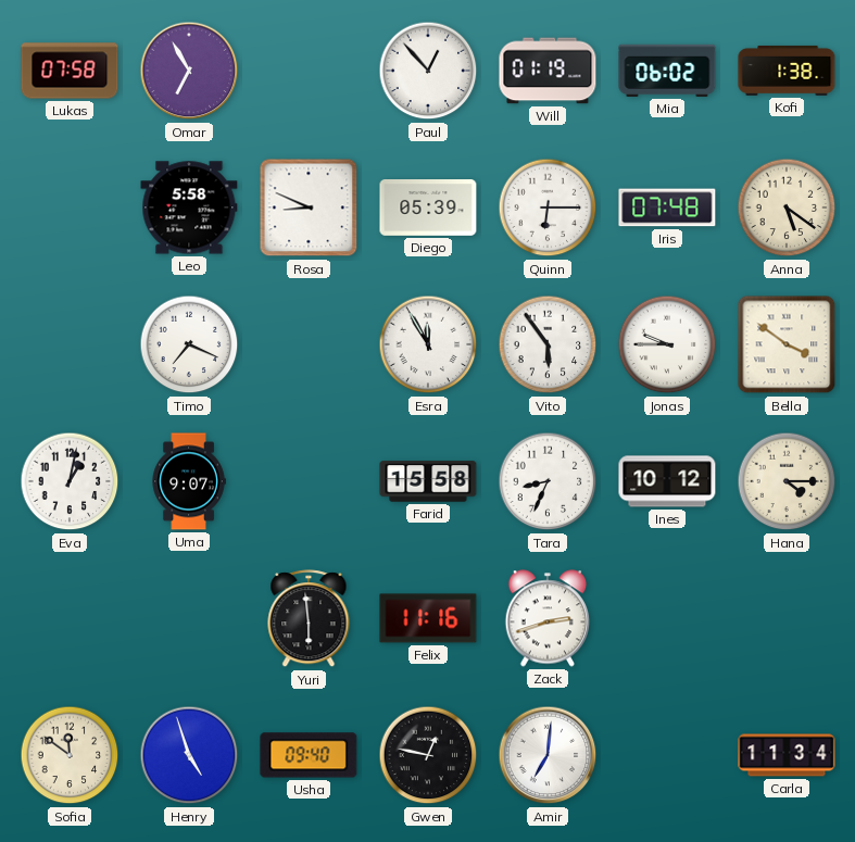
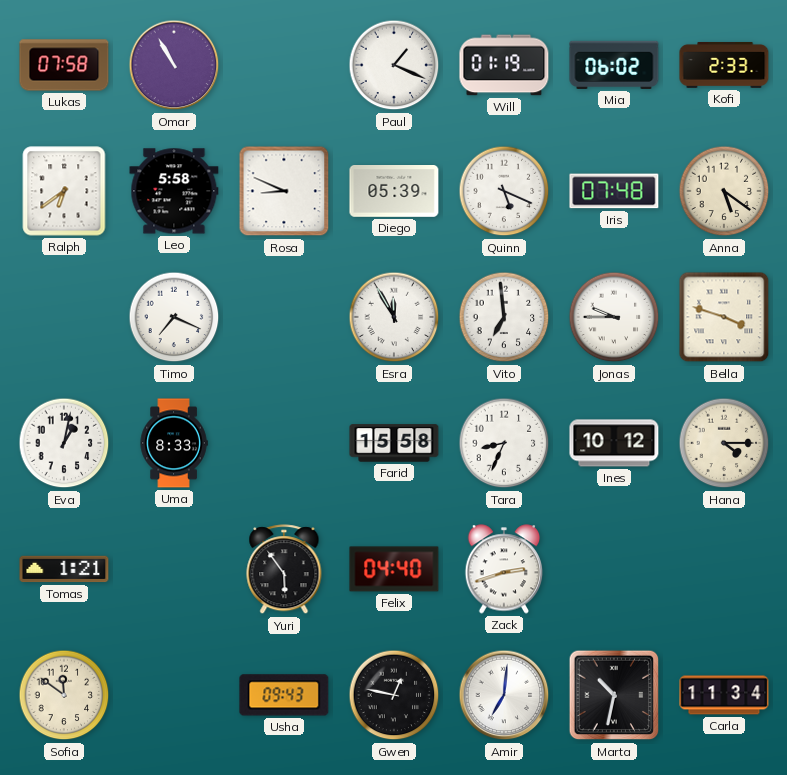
Omar: 6:55 -> 10:55
Paul: 12:53 -> 1:19
Kofi: 1:38 -> 2:33
Ralph: none -> 6:39
Quinn: 6:15 -> 5:19
Vito: 5:54 -> 6:59
Bella: 3:51 -> 3:48
Uma: 9:07 -> 8:33
Tomas: none -> 1:21
Yuri: 5:59 -> 5:54
Felix: 11:16 -> 04:40
Henry: 4:57 -> none
Usha: 09:40 -> 09:43
Marta: none -> 10:32
